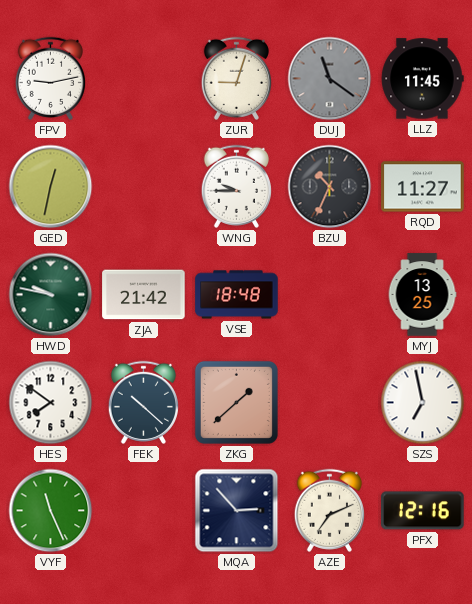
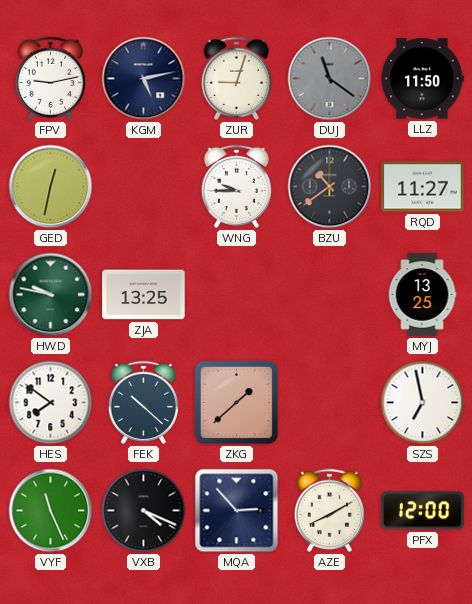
KGM: none -> 5:13
LLZ: 11:45 -> 11:50
BZU: 10:34 -> 10:39
ZJA: 21:42 -> 13:25
VSE: 18:48 -> none
VXB: none -> 4:19
AZE: 7:11 -> 8:10
PFX: 12:16 -> 12:00
